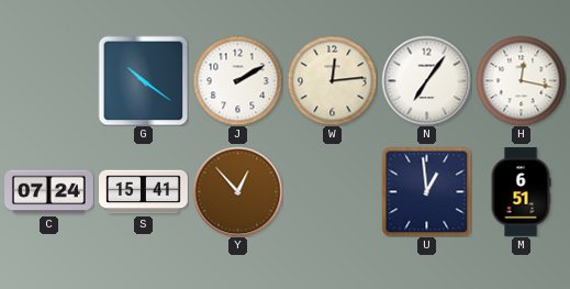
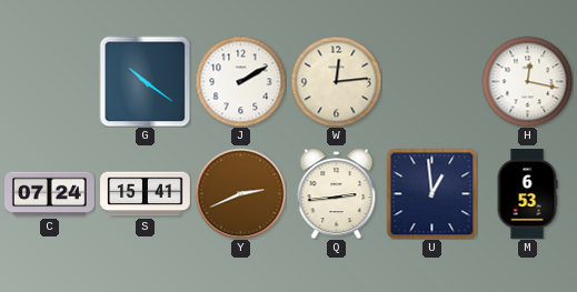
N: 7:06 -> none
Y: 12:53 -> 2:41
Q: none -> 2:44
M: 6:51 -> 6:53
